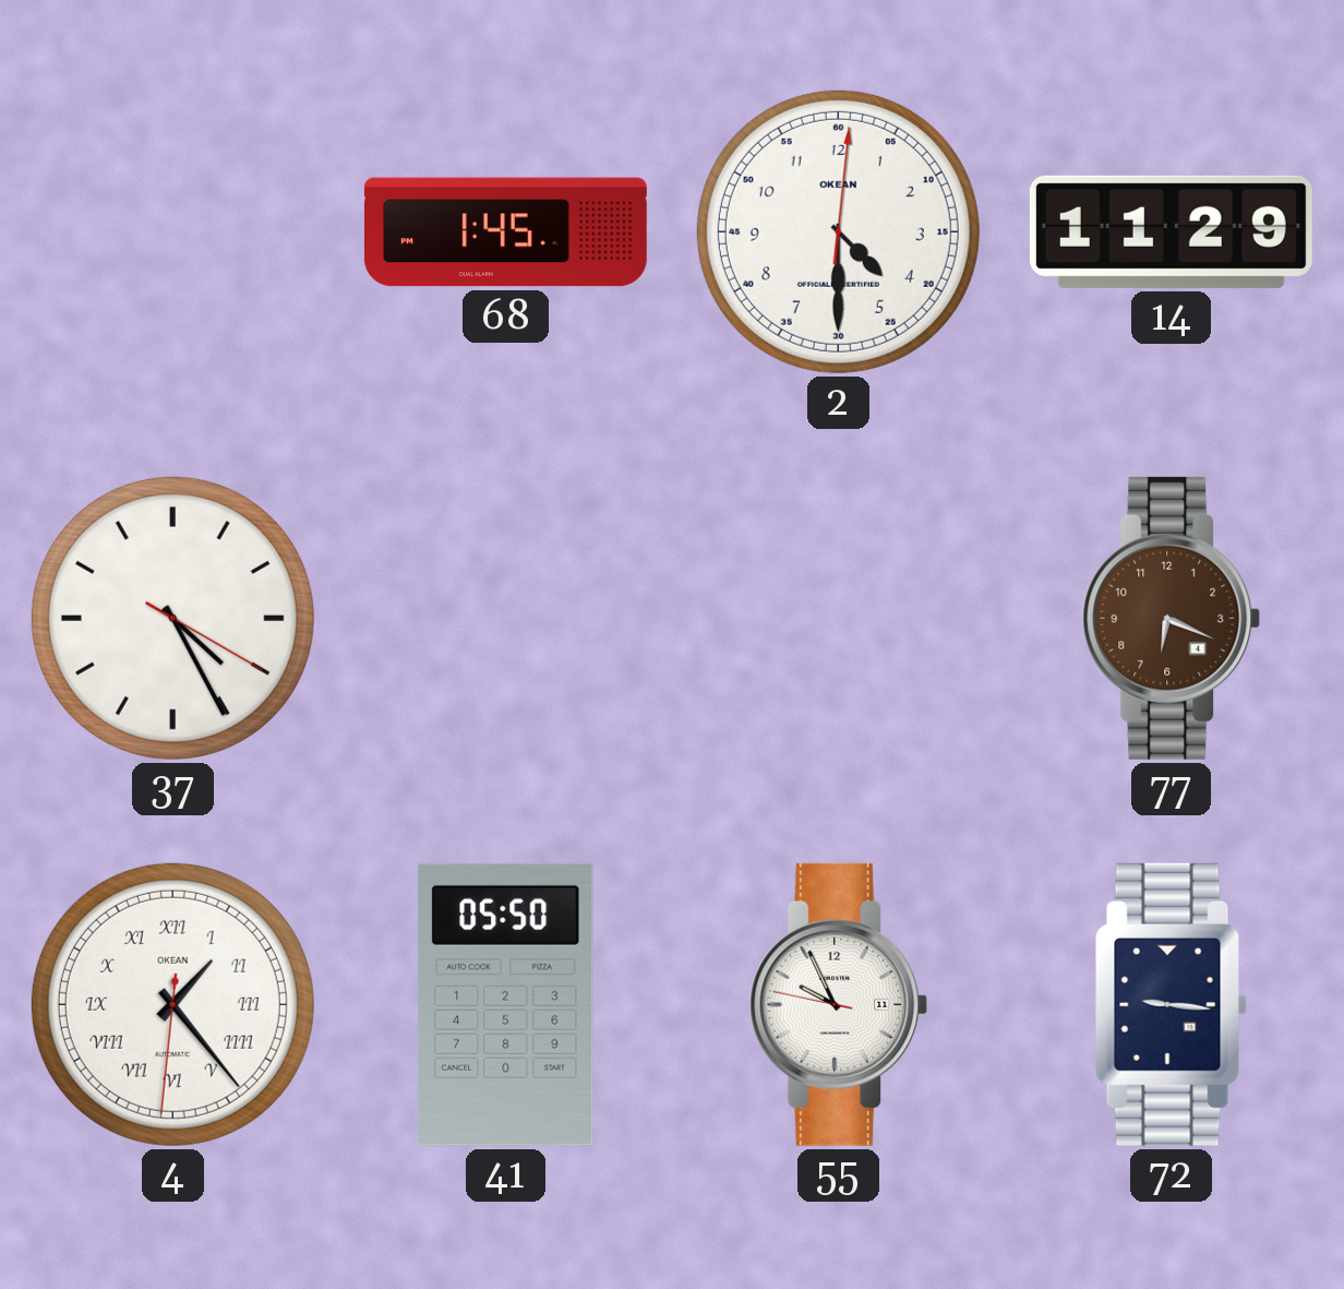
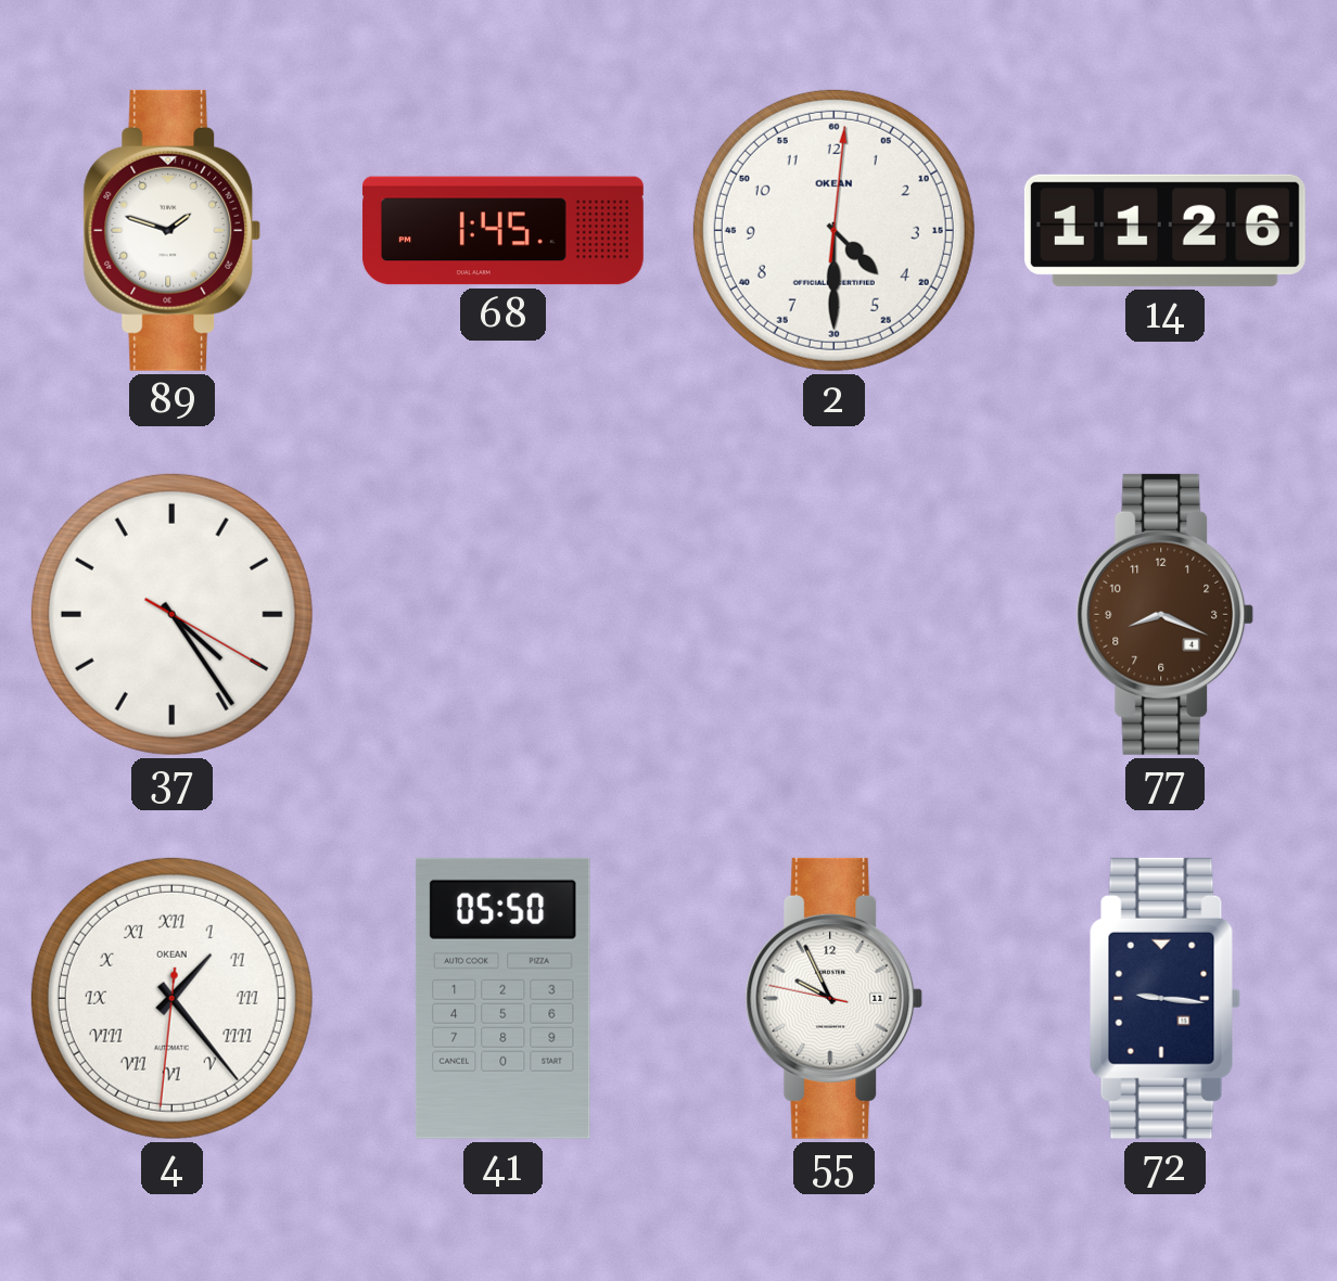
89: none -> 1:48
14: 11:29 -> 11:26
37: 4:25 -> 4:24
77: 6:19 -> 8:19
